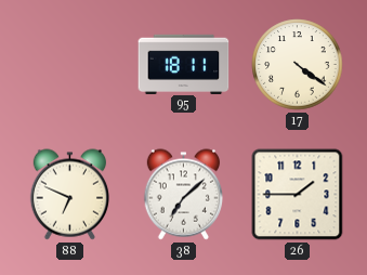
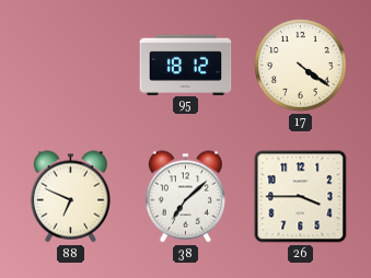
95: 18:11 -> 18:12
26: 1:45 -> 3:45
